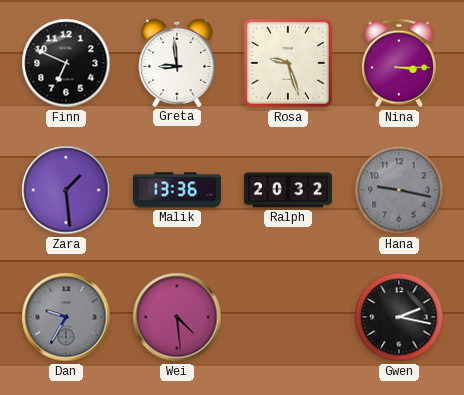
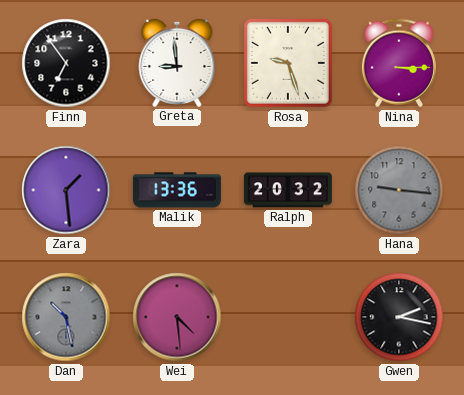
Finn: 6:49 -> 6:54
Hana: 9:17 -> 9:16
Dan: 9:35 -> 10:28
